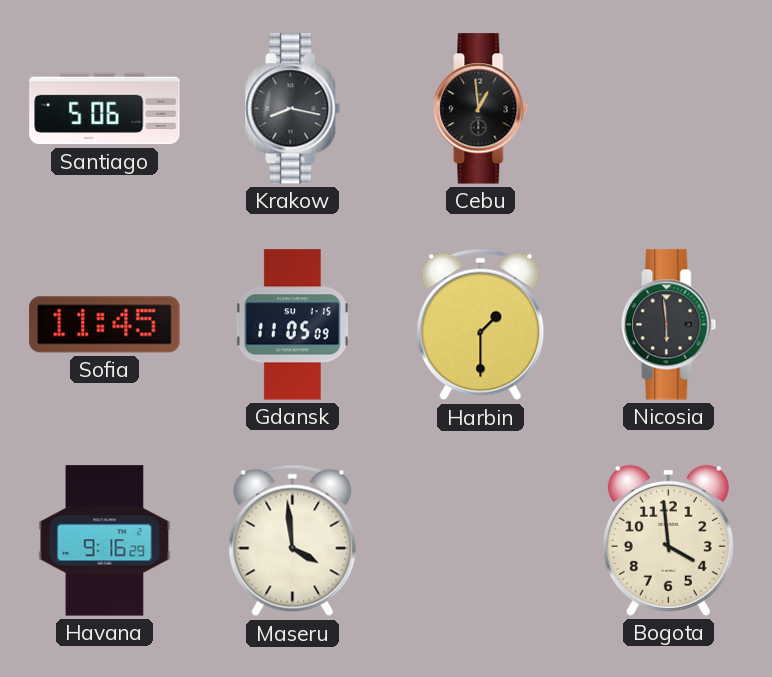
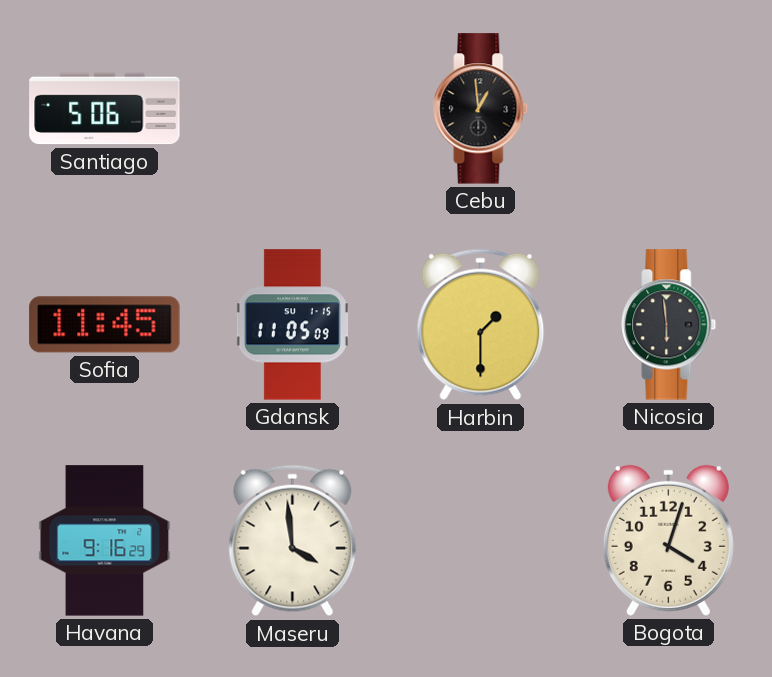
Krakow: 8:17 -> none
Bogota: 3:59 -> 4:03
